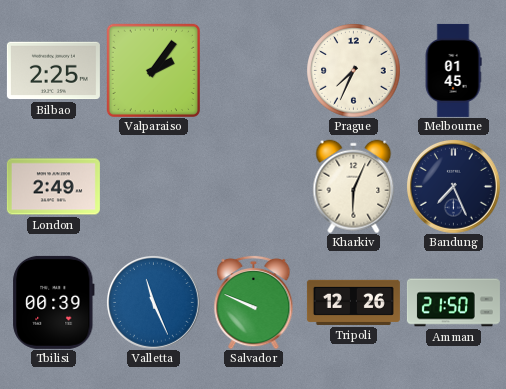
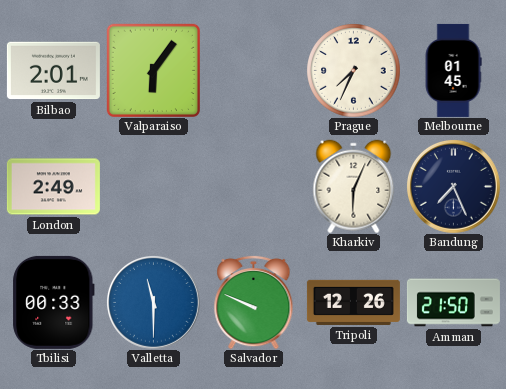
Bilbao: 2:25 -> 2:01
Valparaiso: 2:06 -> 6:06
Tbilisi: 00:39 -> 00:33
Valletta: 11:26 -> 11:30
